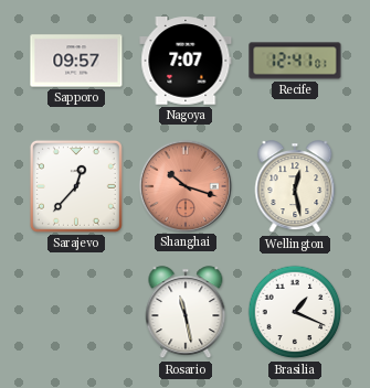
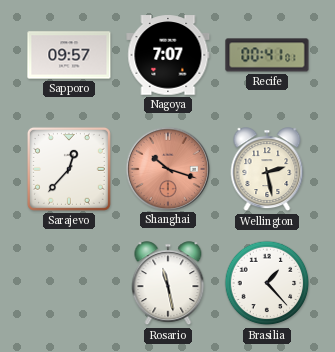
Recife: 12:41 -> 00:41
Wellington: 12:28 -> 2:28
Brasilia: 1:19 -> 1:23
